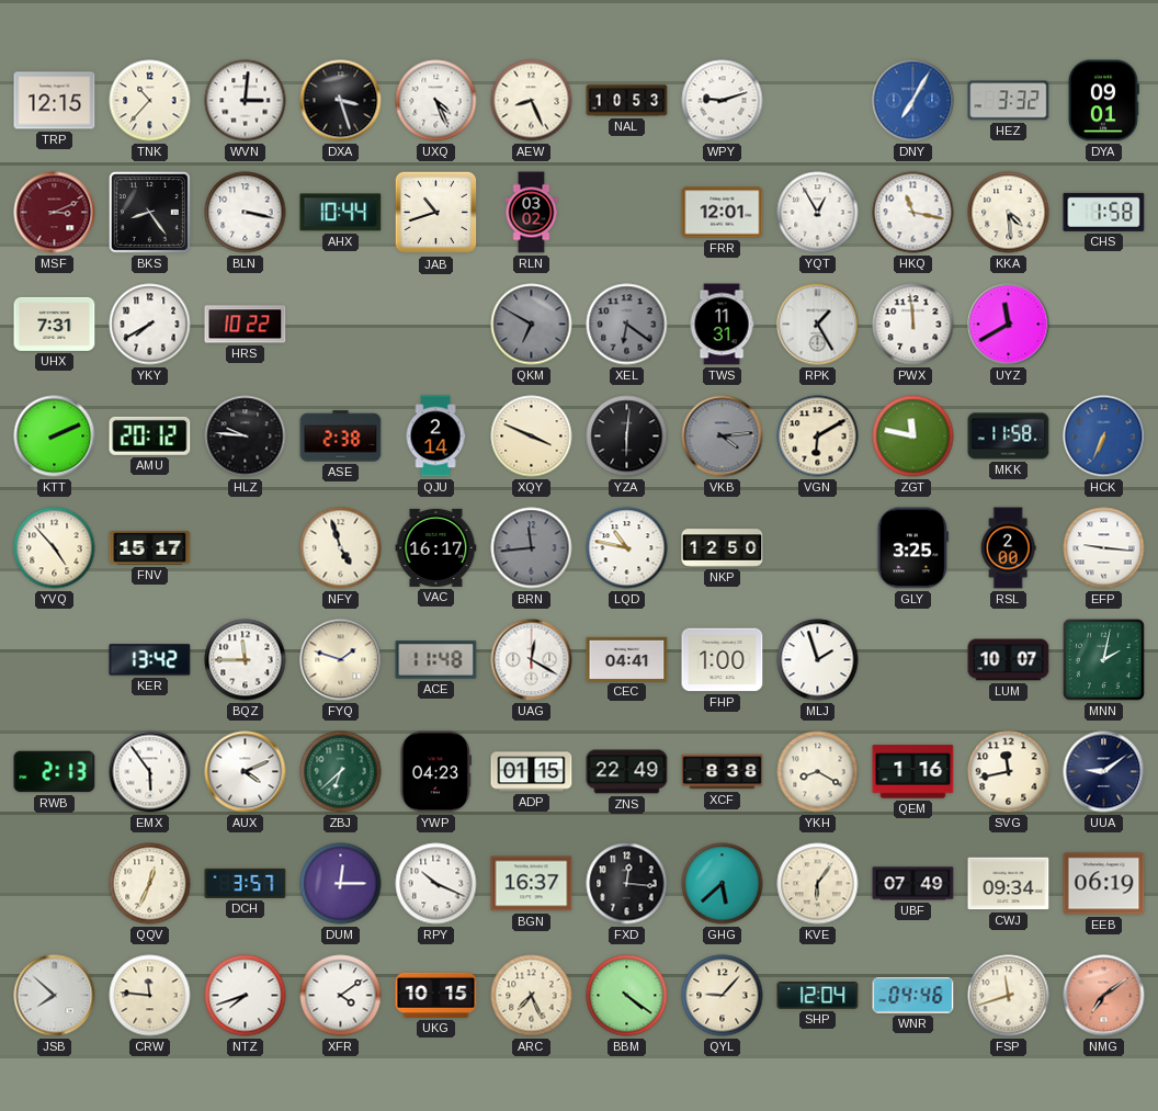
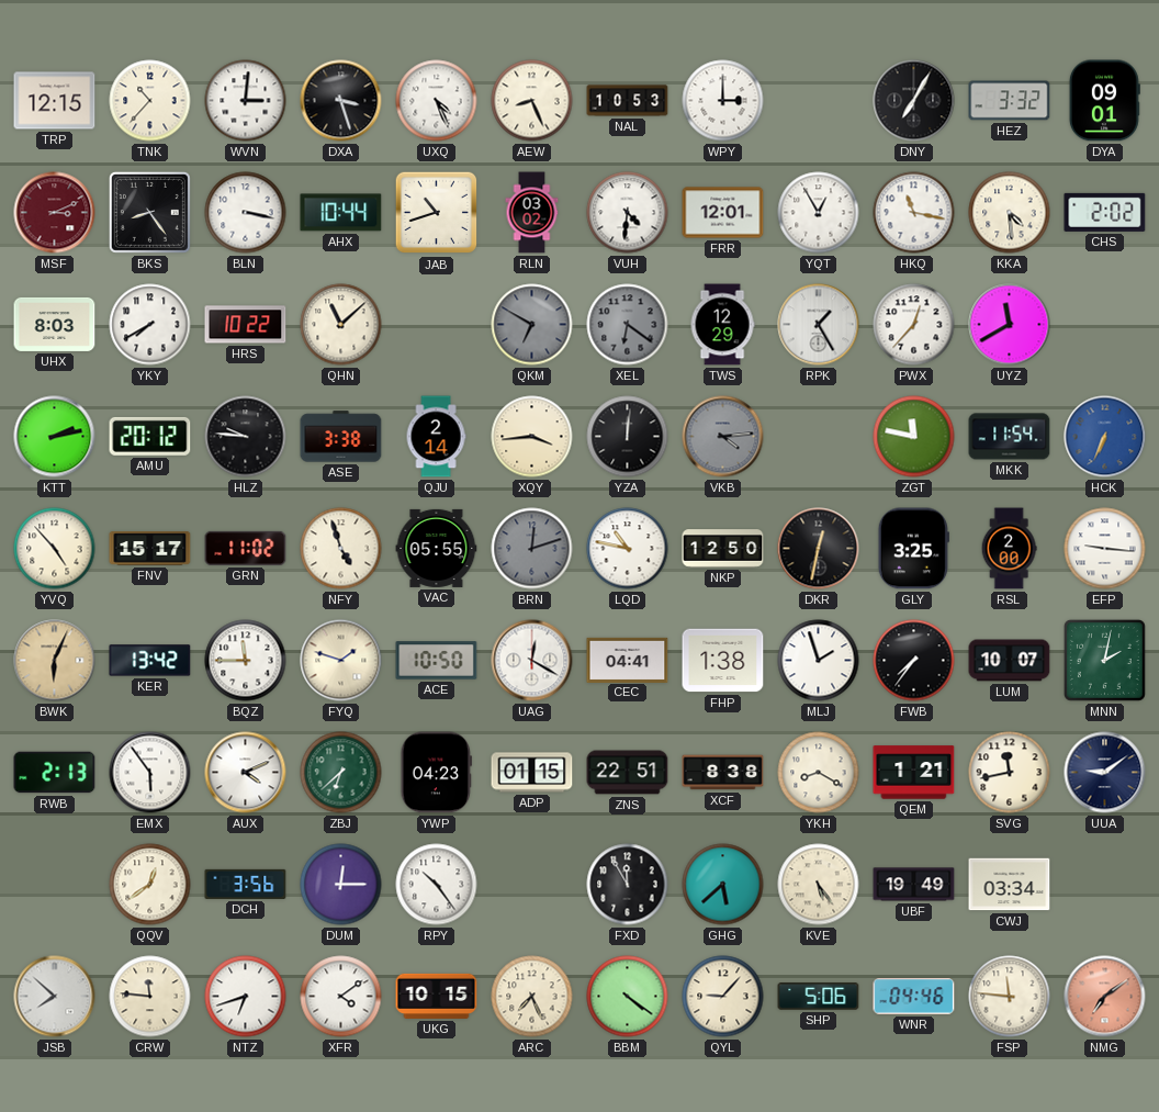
WPY: 9:12 -> 3:00
DNY dial: blue -> black
VUH: none -> 4:31
CHS: 1:58 -> 2:02
UHX: 7:31 -> 8:03
QHN: none -> 11:08
TWS: 11:31 -> 12:29
PWX: 11:59 -> 12:37
KTT: 2:11 -> 2:13
ASE: 2:38 -> 3:38
XQY: 3:49 -> 3:44
YZA: 6:01 -> 12:01
VGN: 6:10 -> none
MKK: 11:58 -> 11:54
GRN: none -> 11:02
VAC: 16:17 -> 05:55
BRN: 11:44 -> 12:12
DKR: none -> 12:32
BWK: none -> 6:04
ACE: 11:48 -> 10:50
FHP: 1:00 -> 1:38
FWB: none -> 7:36
ZNS: 22:49 -> 22:51
QEM: 1:16 -> 1:21
QQV: 12:34 -> 12:39
DCH: 3:57 -> 3:56
RPY: 10:19 -> 10:24
BGN: 16:37 -> none
FXD: 12:16 -> 11:55
KVE: 6:06 -> 5:24
UBF: 07:49 -> 19:49
CWJ: 09:34 -> 03:34
EEB: 06:19 -> none
NTZ: 7:42 -> 6:42
SHP: 12:04 -> 5:06
FSP: 11:42 -> 11:46
